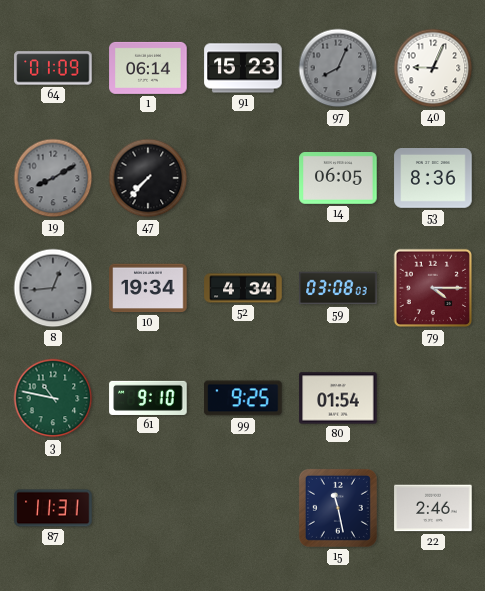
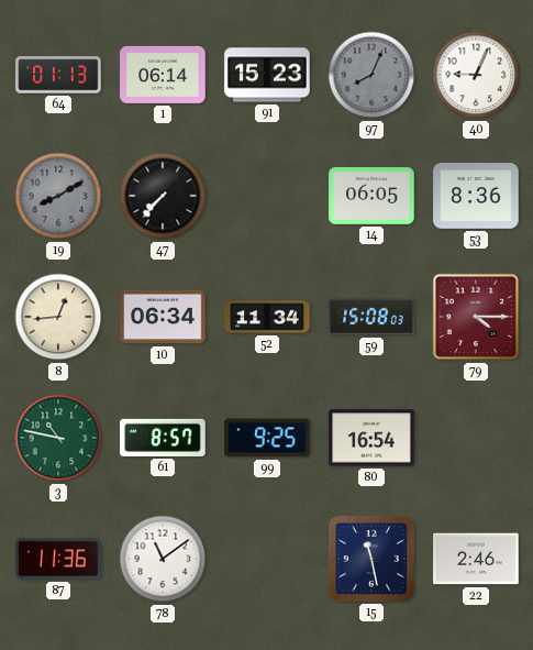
64: 01:09 -> 01:13
8 dial: grey -> cream
10: 19:34 -> 06:34
52: 4:34 -> 11:34
59: 03:08 -> 15:08
61: 9:10 -> 8:57
80: 01:54 -> 16:54
87: 11:31 -> 11:36
78: none -> 11:09
